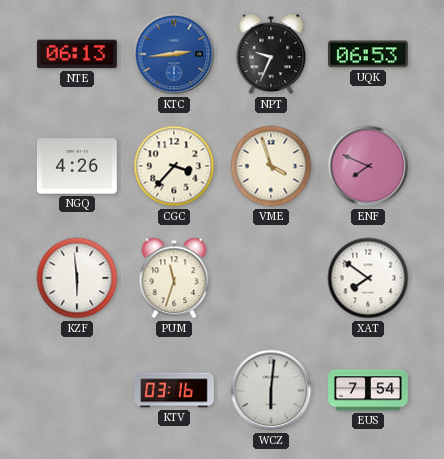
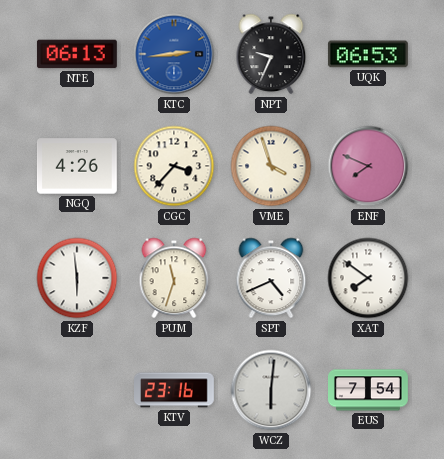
SPT: none -> 4:41
KTV: 03:16 -> 23:16
